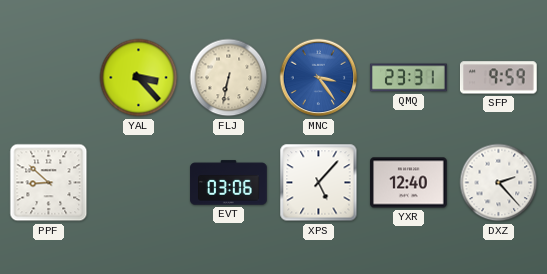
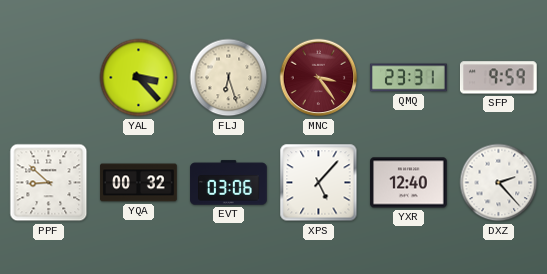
FLJ: 6:32 -> 6:27
MNC dial: blue -> burgundy
YQA: none -> 00:32
